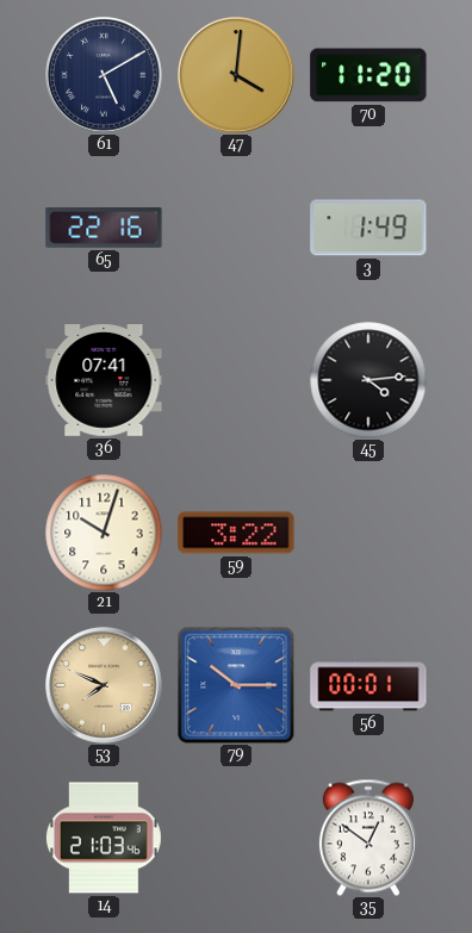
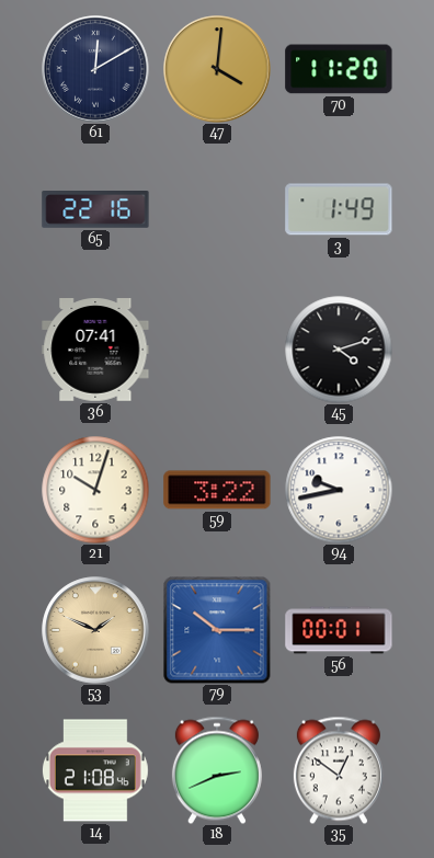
61: 5:10 -> 12:10
45: 4:14 -> 4:12
94: none -> 9:43
53: 7:49 -> 1:49
14: 21:03 -> 21:08
18: none -> 2:41
